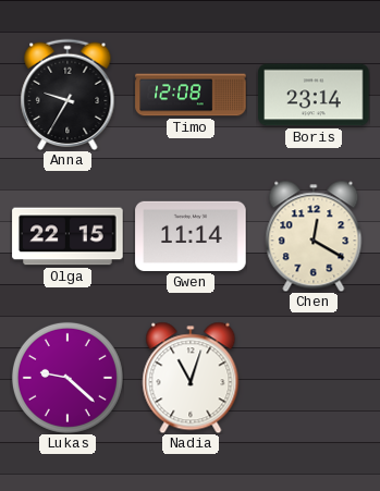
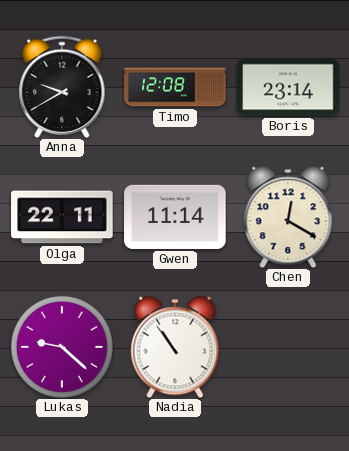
Anna: 9:35 -> 9:40
Olga: 22:15 -> 22:11
Nadia: 11:03 -> 10:54
